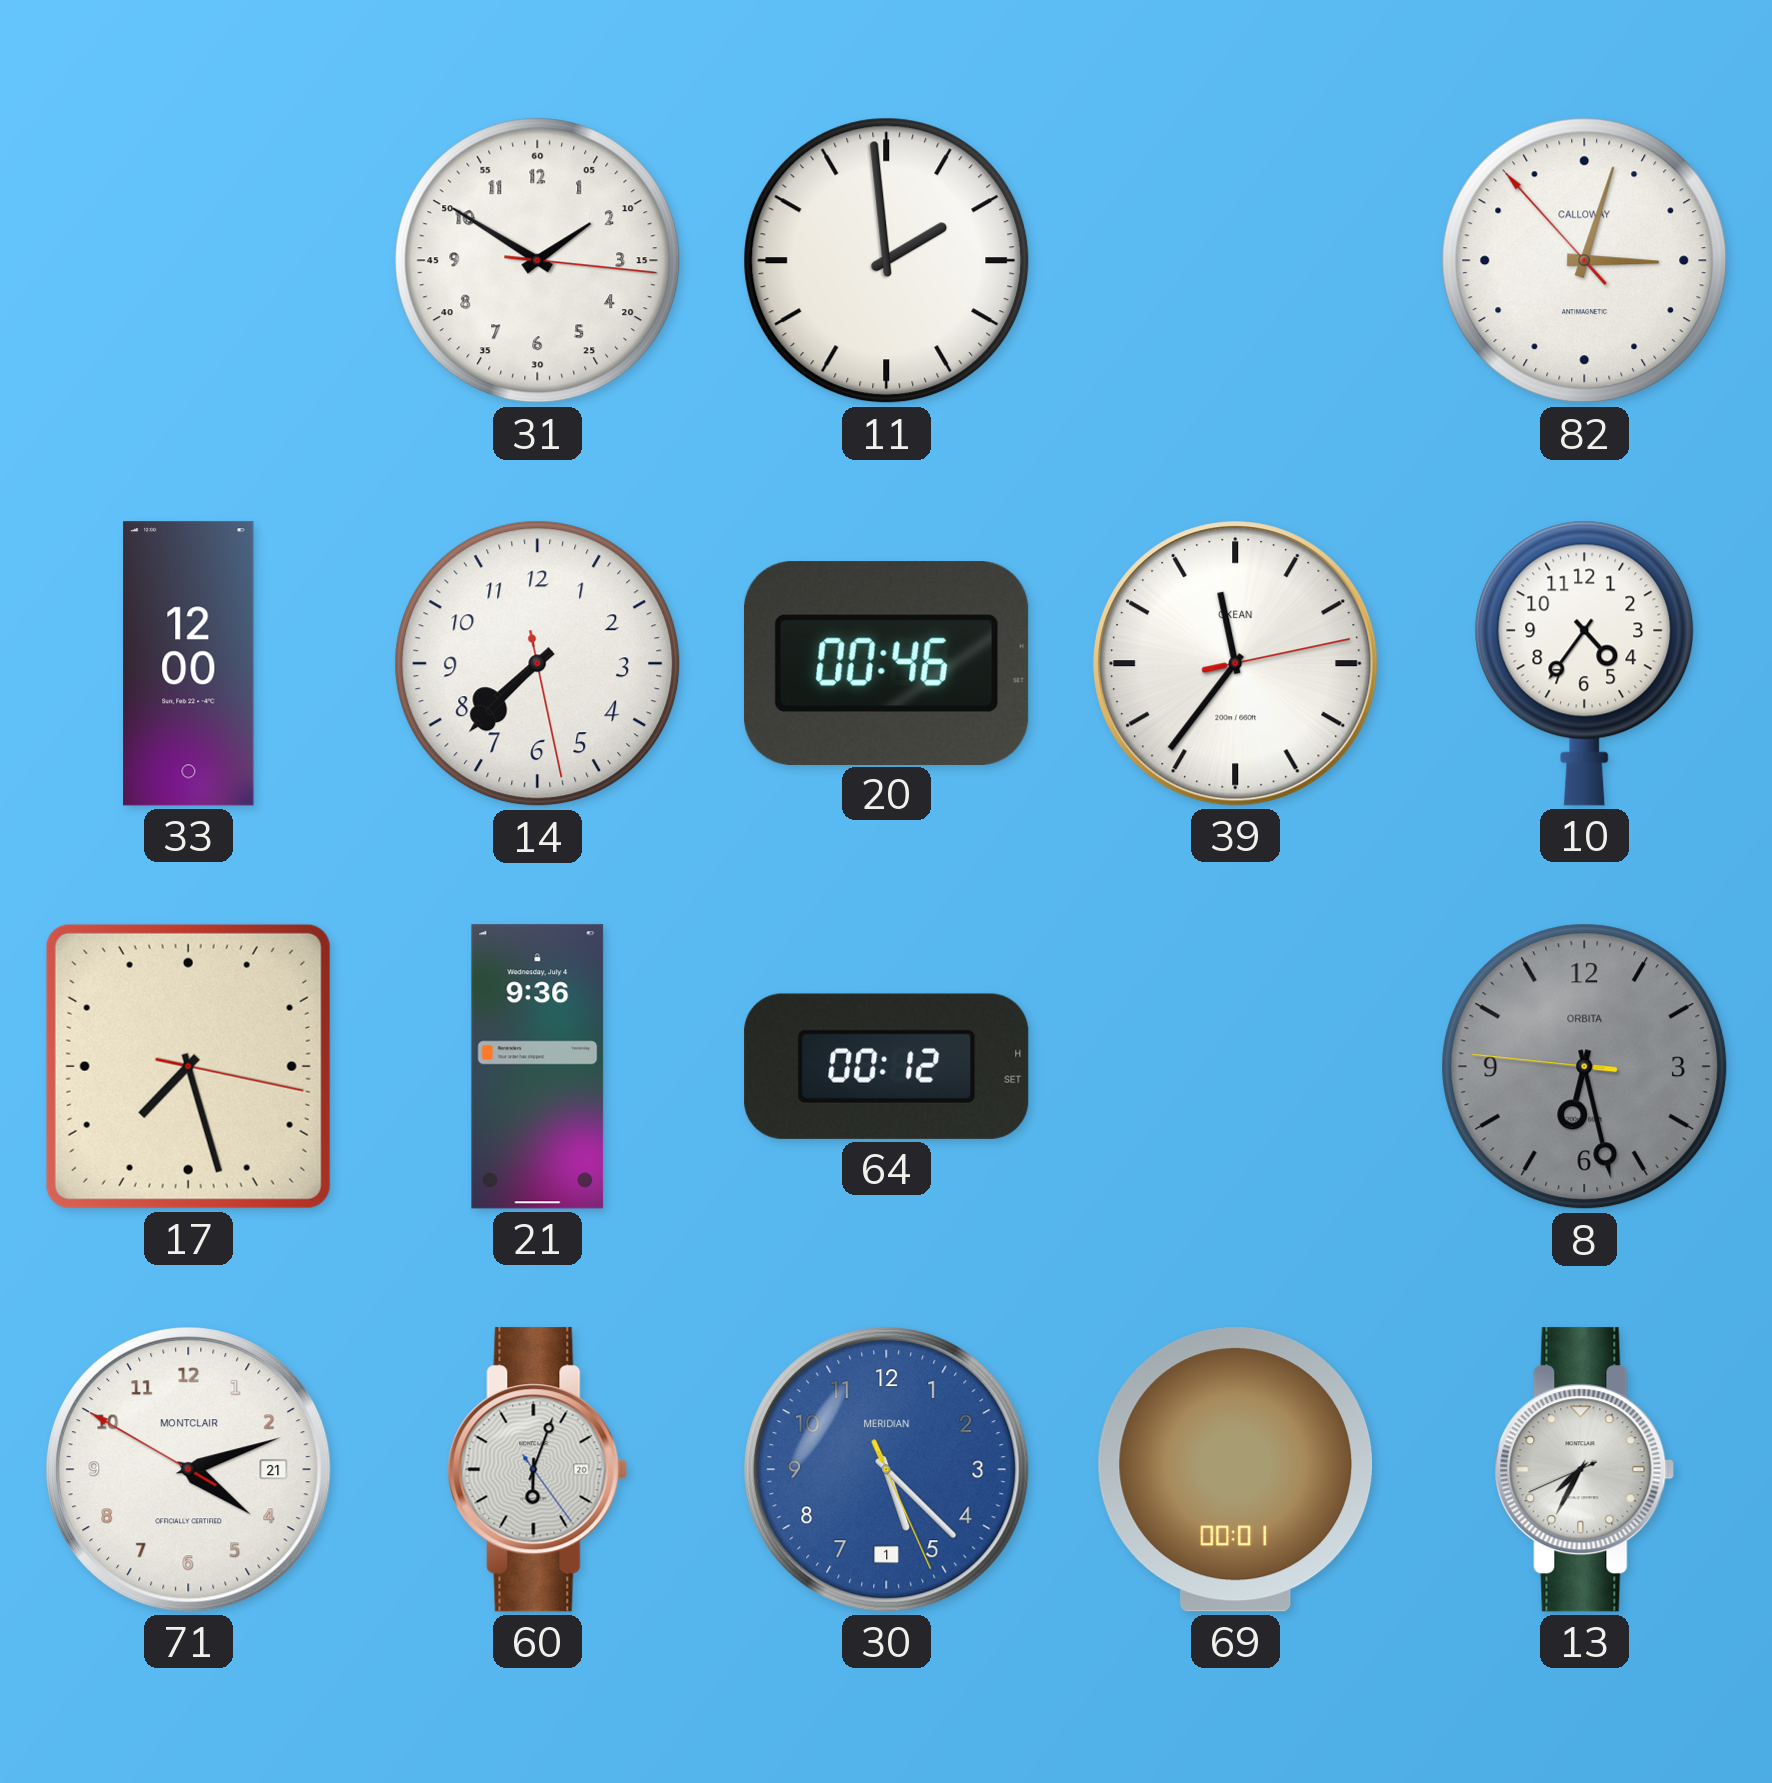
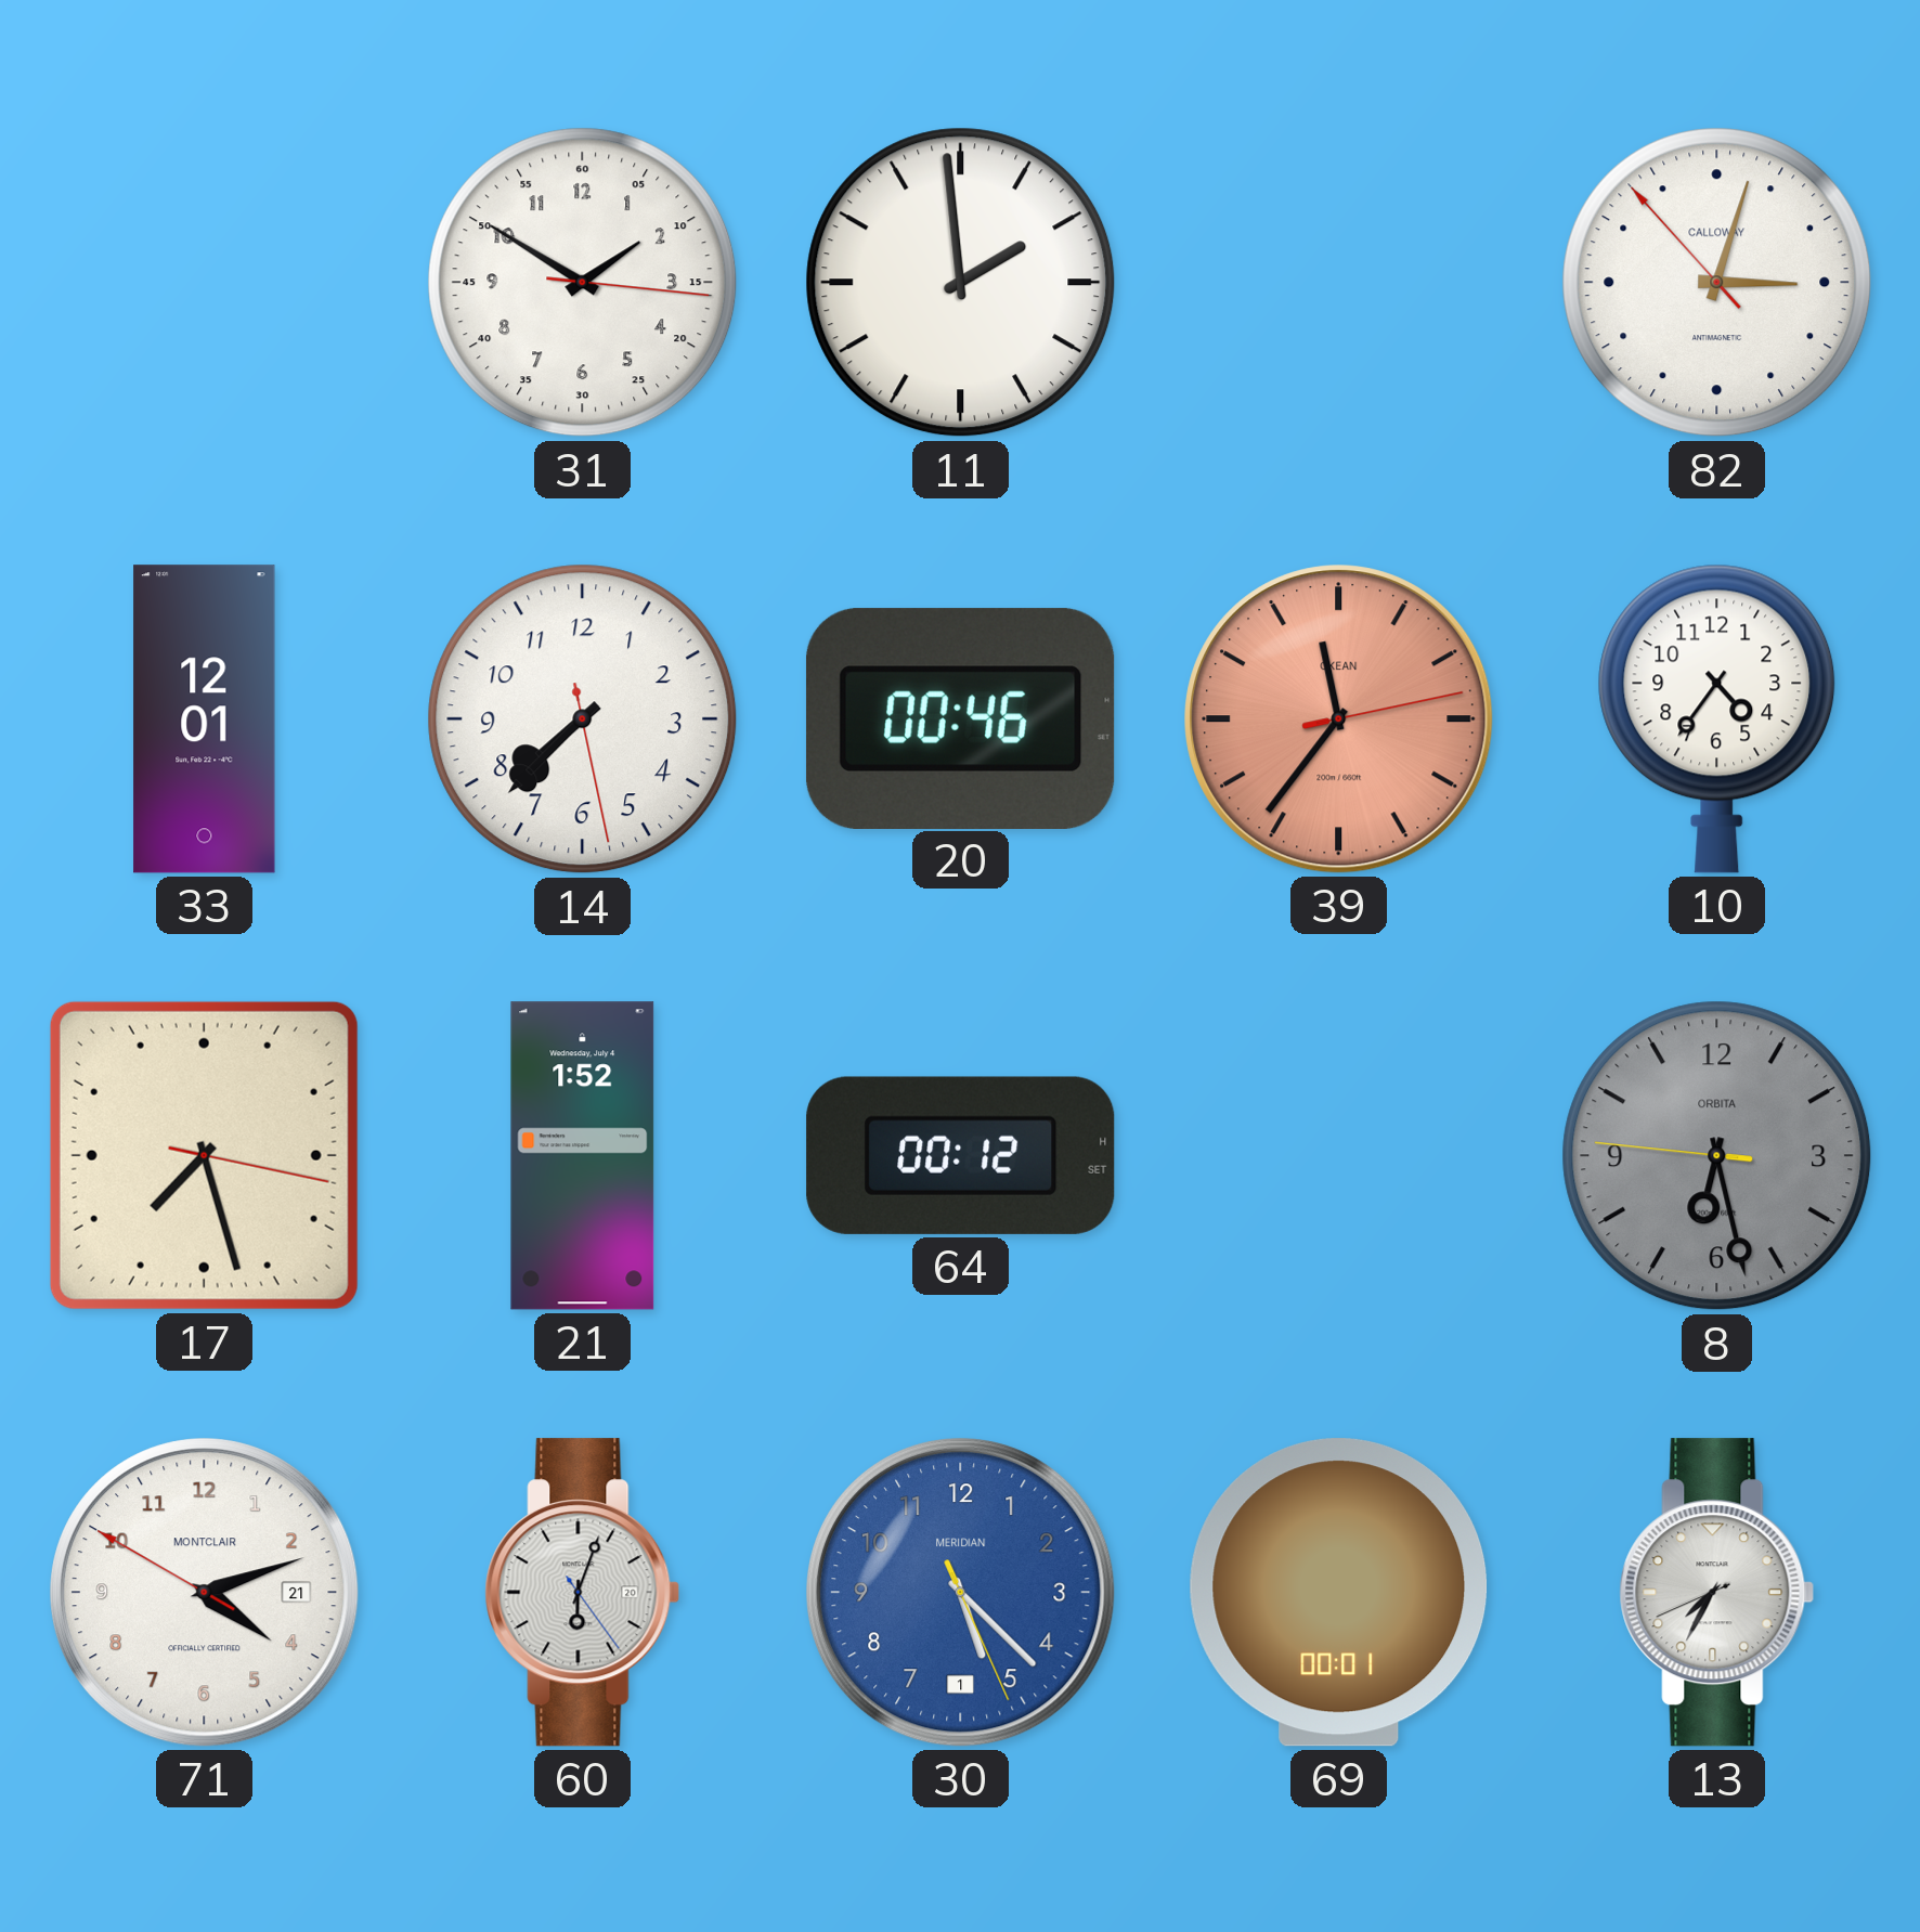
33: 12:00 -> 12:01
39 dial: white -> salmon
21: 9:36 -> 1:52
